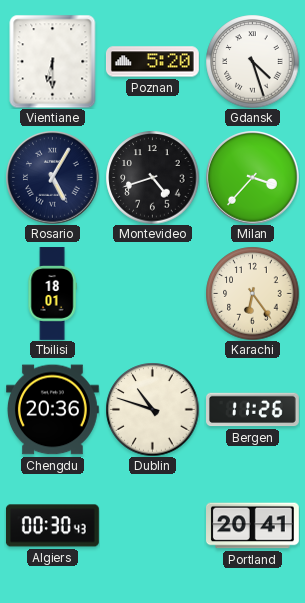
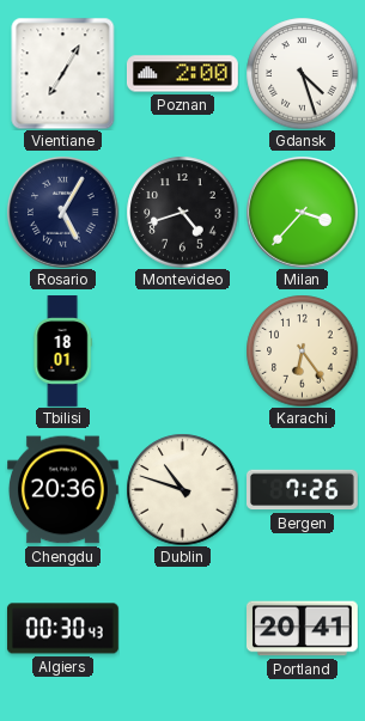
Vientiane: 6:30 -> 7:05
Poznan: 5:20 -> 2:00
Bergen: 11:26 -> 7:26
